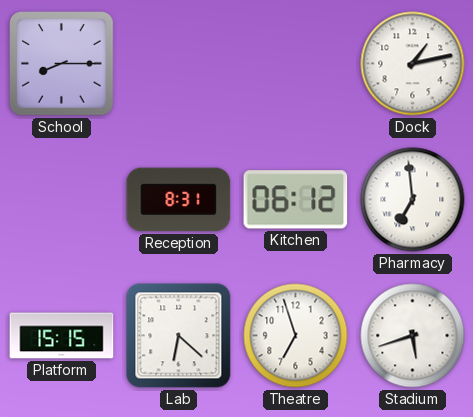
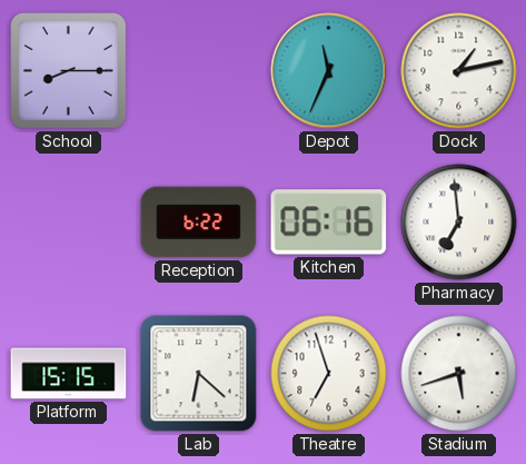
Depot: none -> 11:34
Reception: 8:31 -> 6:22
Kitchen: 06:12 -> 06:16
